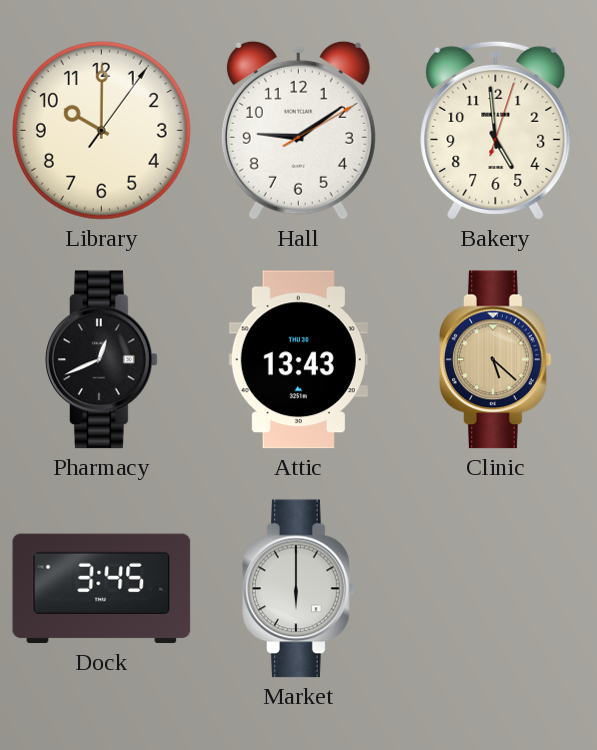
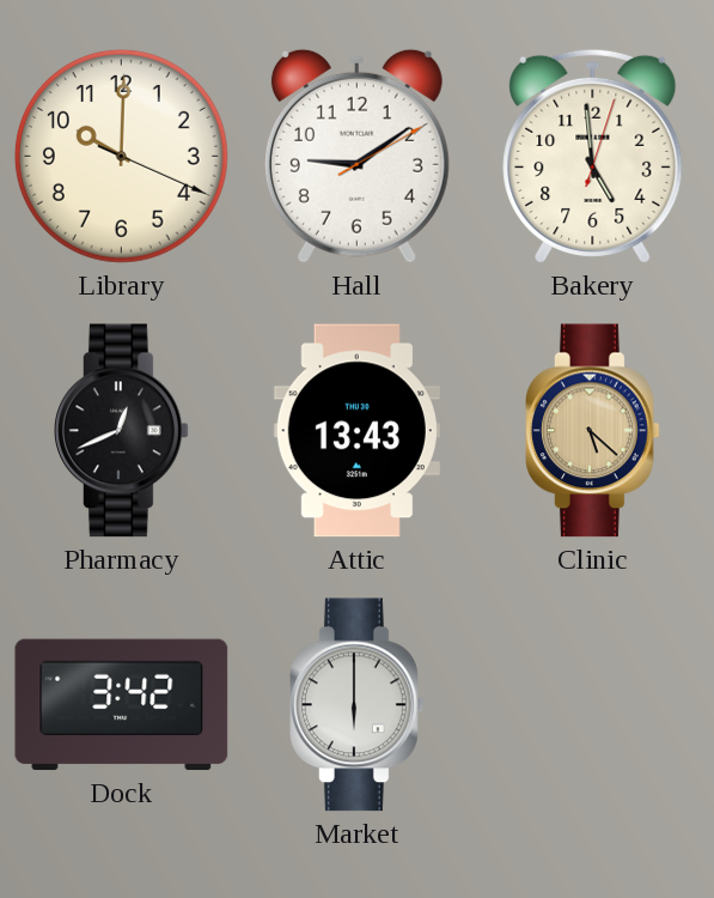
Library: 10:00:06 -> 10:00:19
Dock: 3:45 -> 3:42
